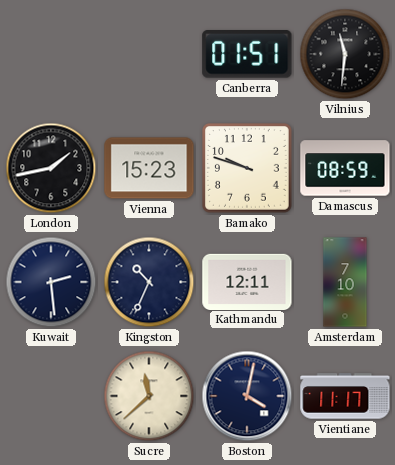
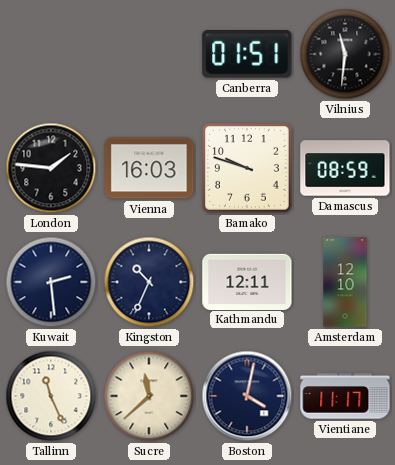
London: 1:43 -> 1:46
Vienna: 15:23 -> 16:03
Amsterdam: 7:10 -> 12:10
Tallinn: none -> 11:26
